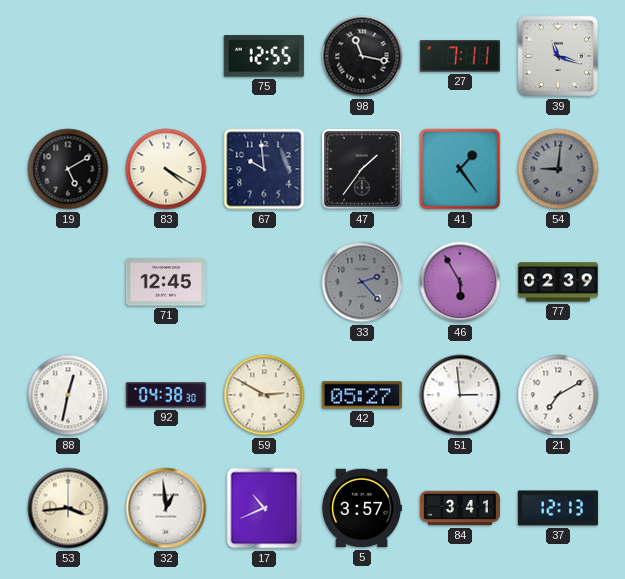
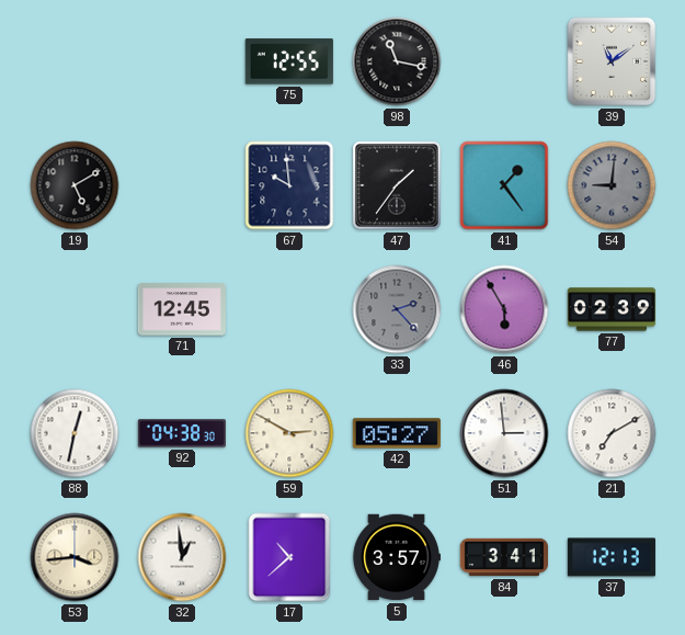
27: 7:11 -> none
39: 11:18 -> 11:09
83: 4:20 -> none
17: 10:41 -> 10:38
